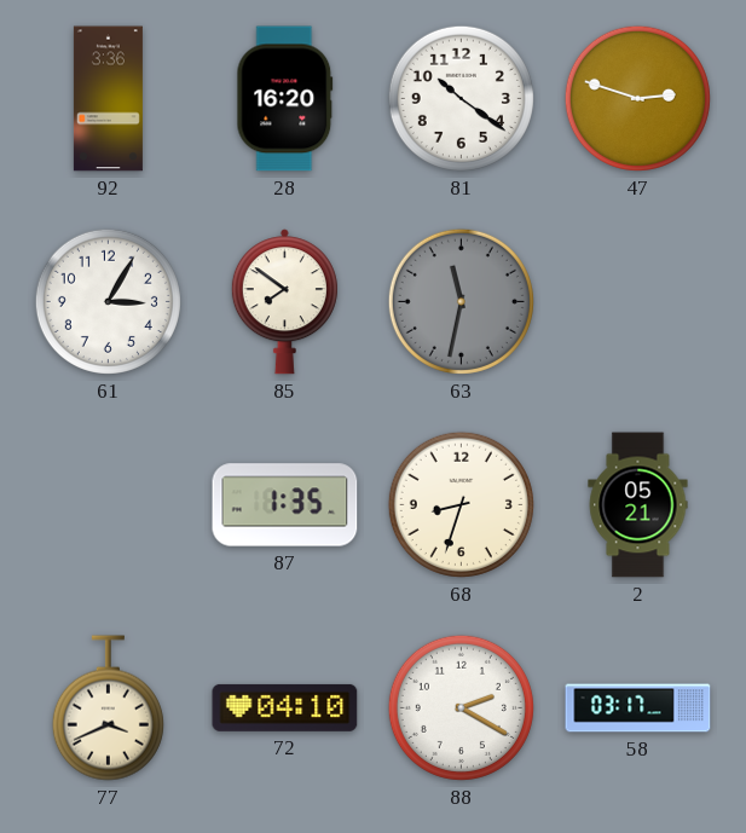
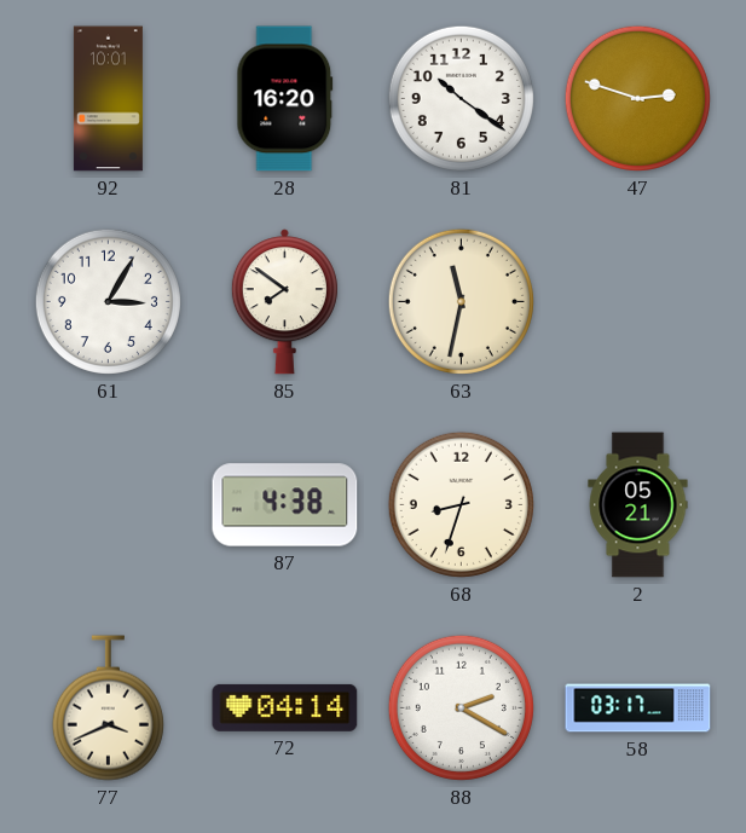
92: 3:36 -> 10:01
63 dial: grey -> cream
87: 1:35 -> 4:38
72: 04:10 -> 04:14
